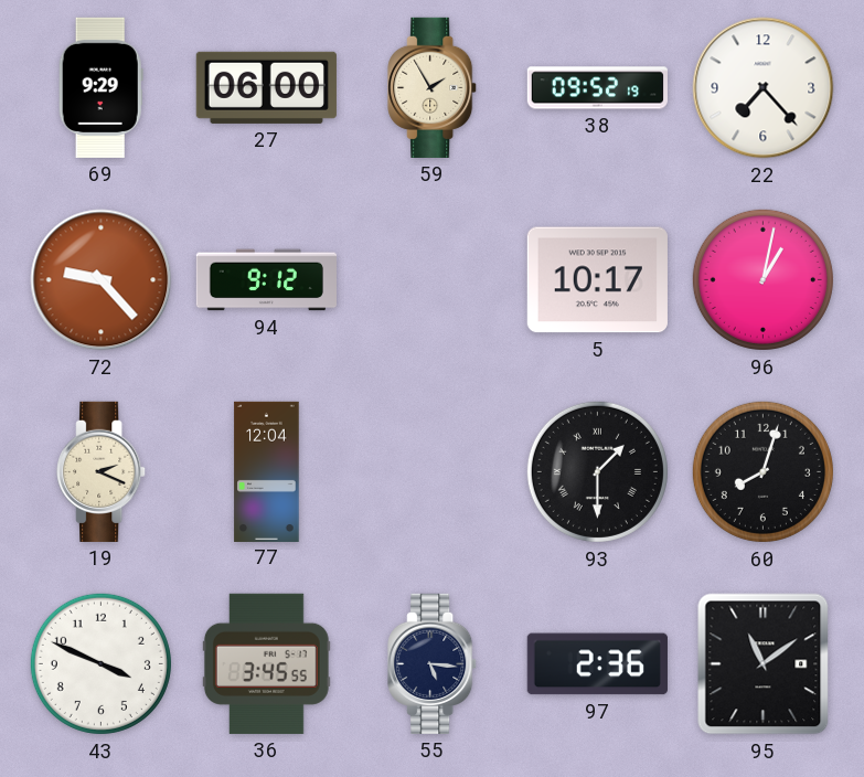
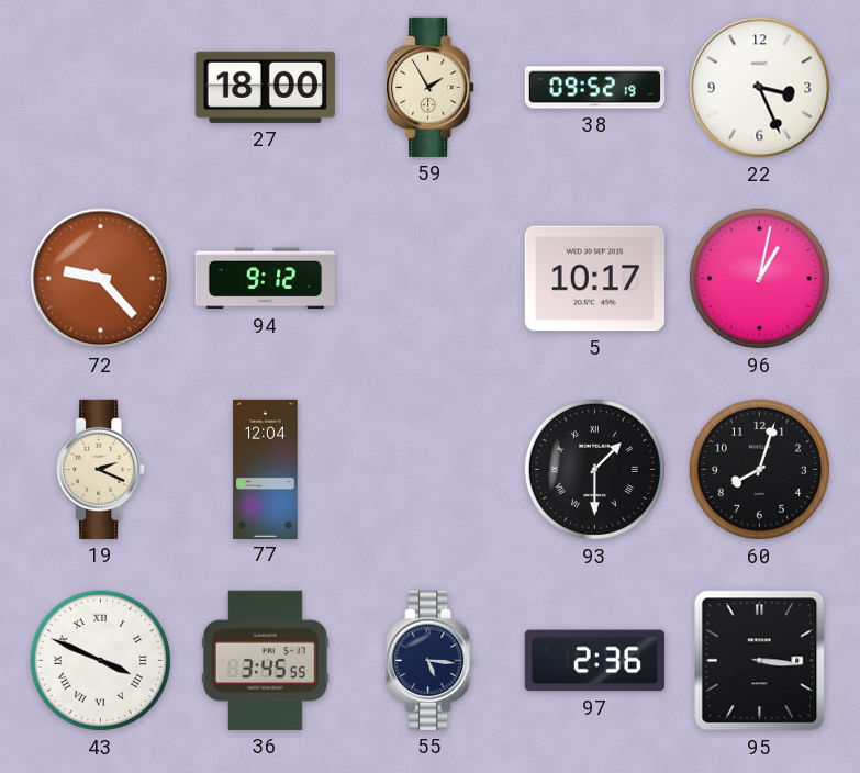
69: 9:29 -> none
27: 06:00 -> 18:00
22: 7:23 -> 3:26
43 numerals: Arabic -> Roman
95: 11:09 -> 3:16
